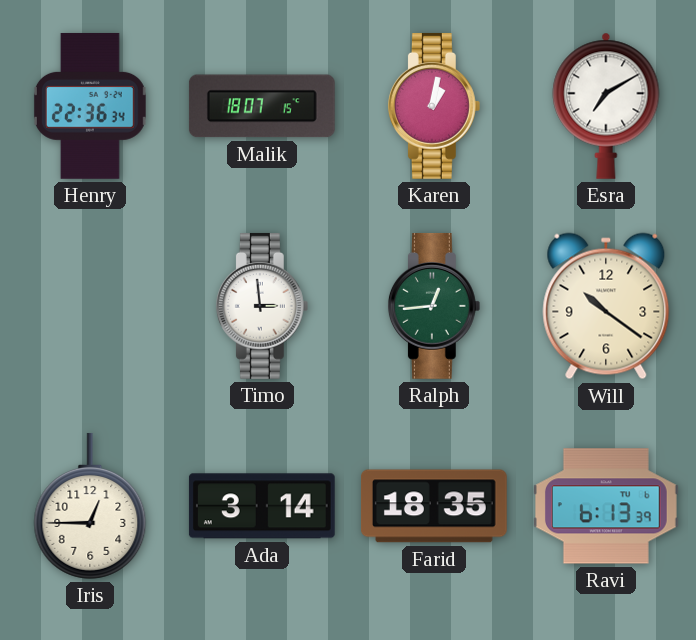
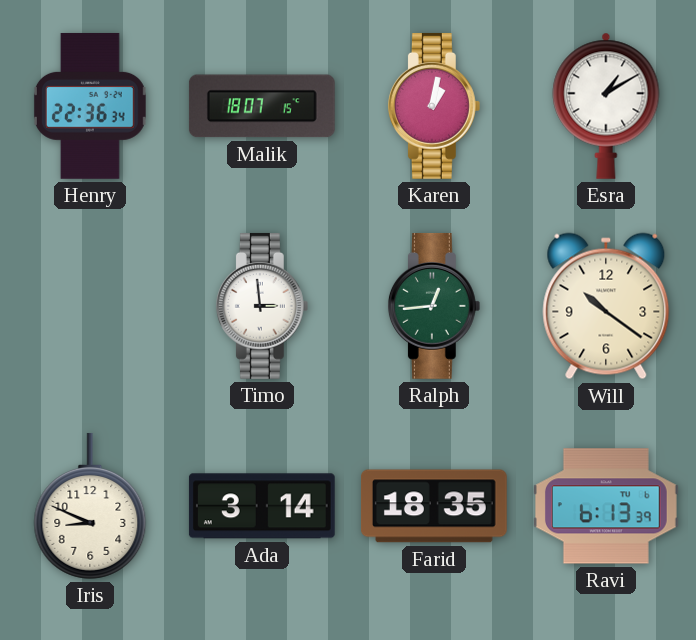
Esra: 7:10 -> 1:10
Iris: 12:45 -> 8:49
